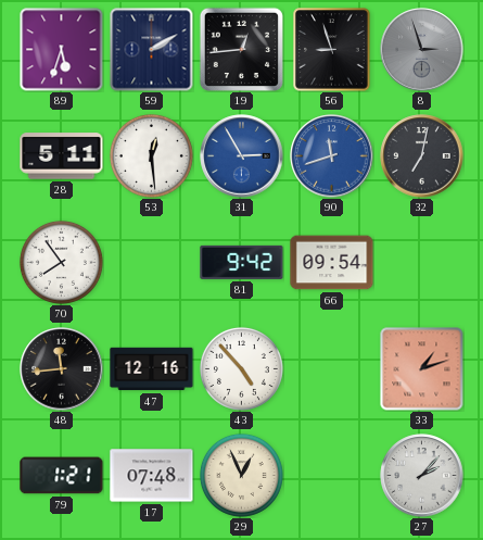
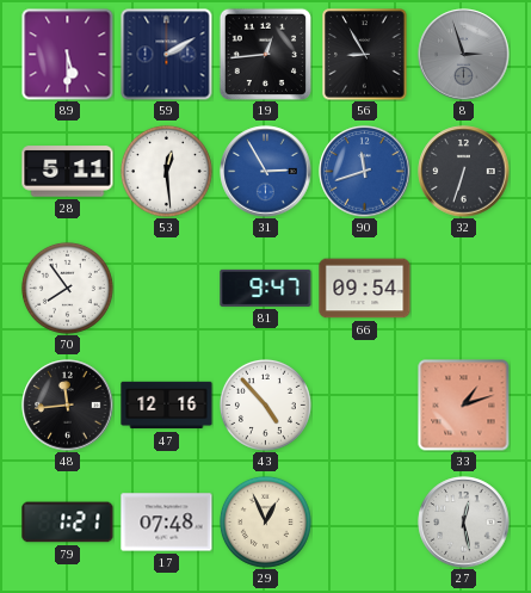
89: 5:33 -> 5:30
56: 8:57 -> 8:55
32: 7:02 -> 6:33
81: 9:42 -> 9:47
27: 2:07 -> 12:28
